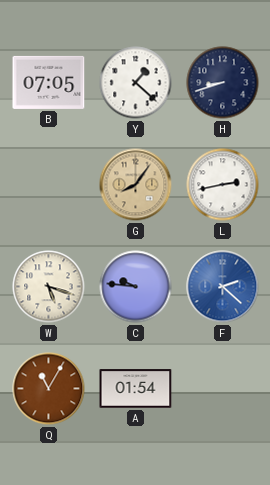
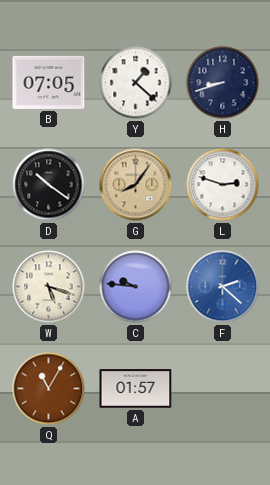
D: none -> 10:21
L: 2:43 -> 2:48
A: 01:54 -> 01:57
